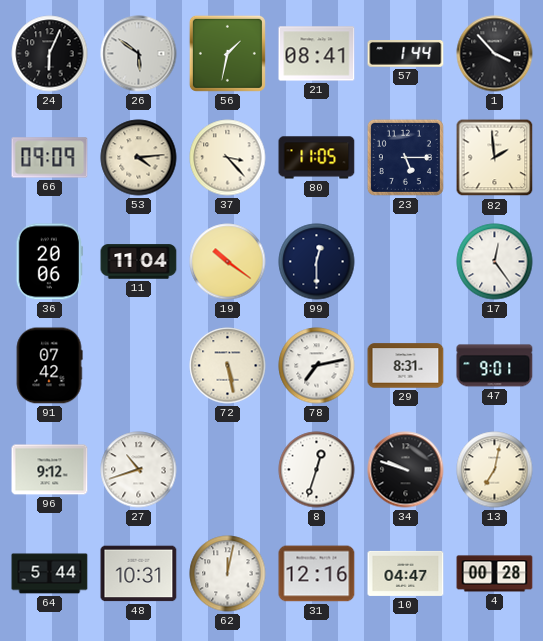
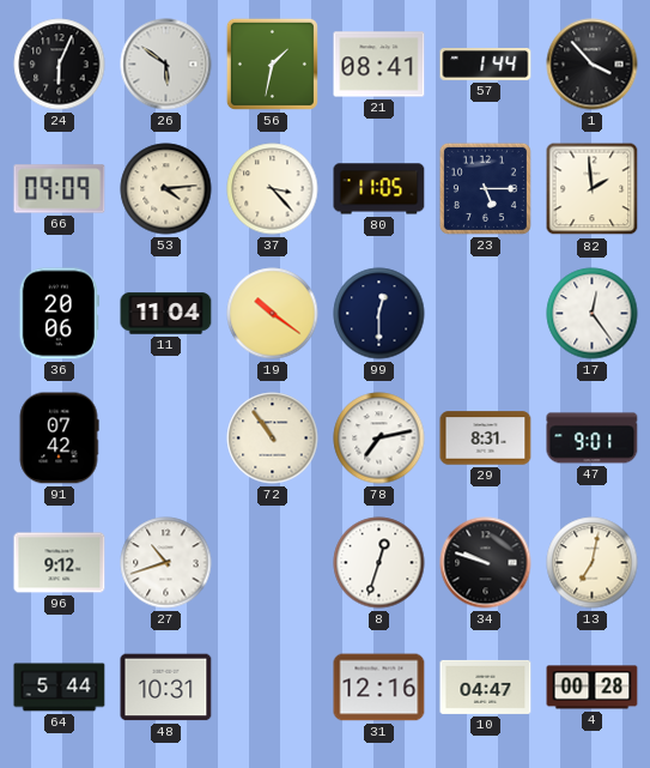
72: 5:28 -> 10:54
62: 12:02 -> none
